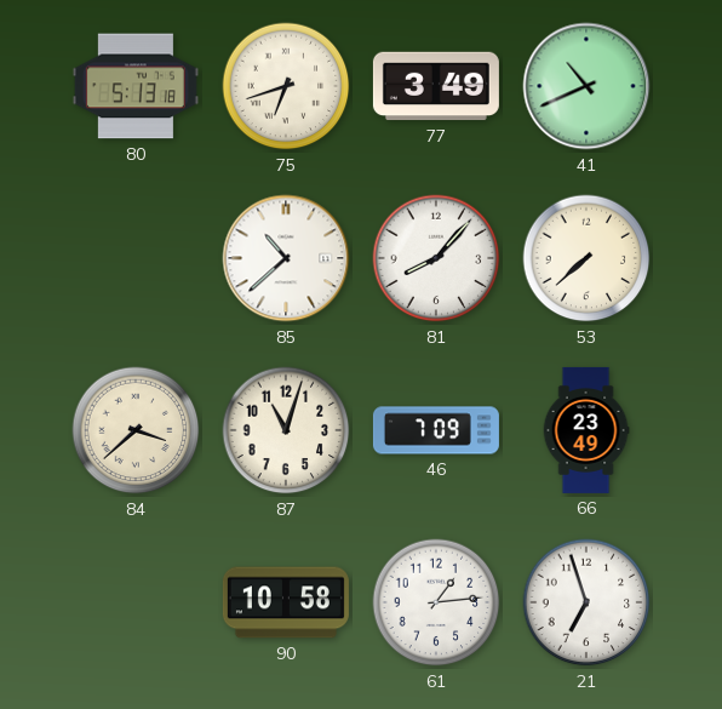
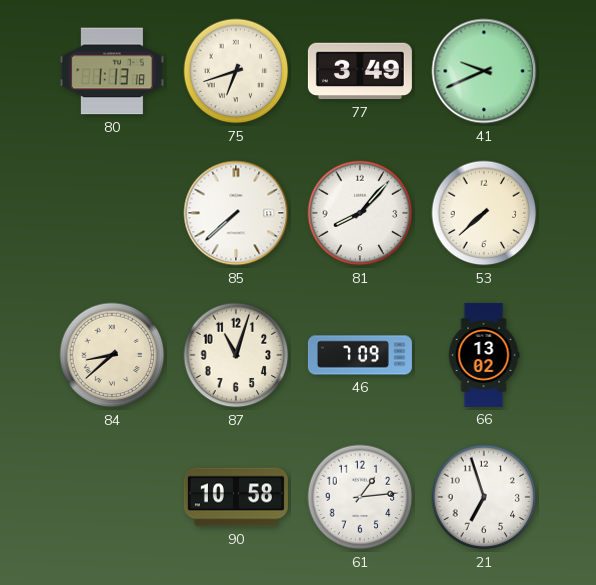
80: 5:13 -> 1:13
41: 10:41 -> 9:41
85: 10:38 -> 7:38
84: 3:38 -> 8:38
66: 23:49 -> 13:02
